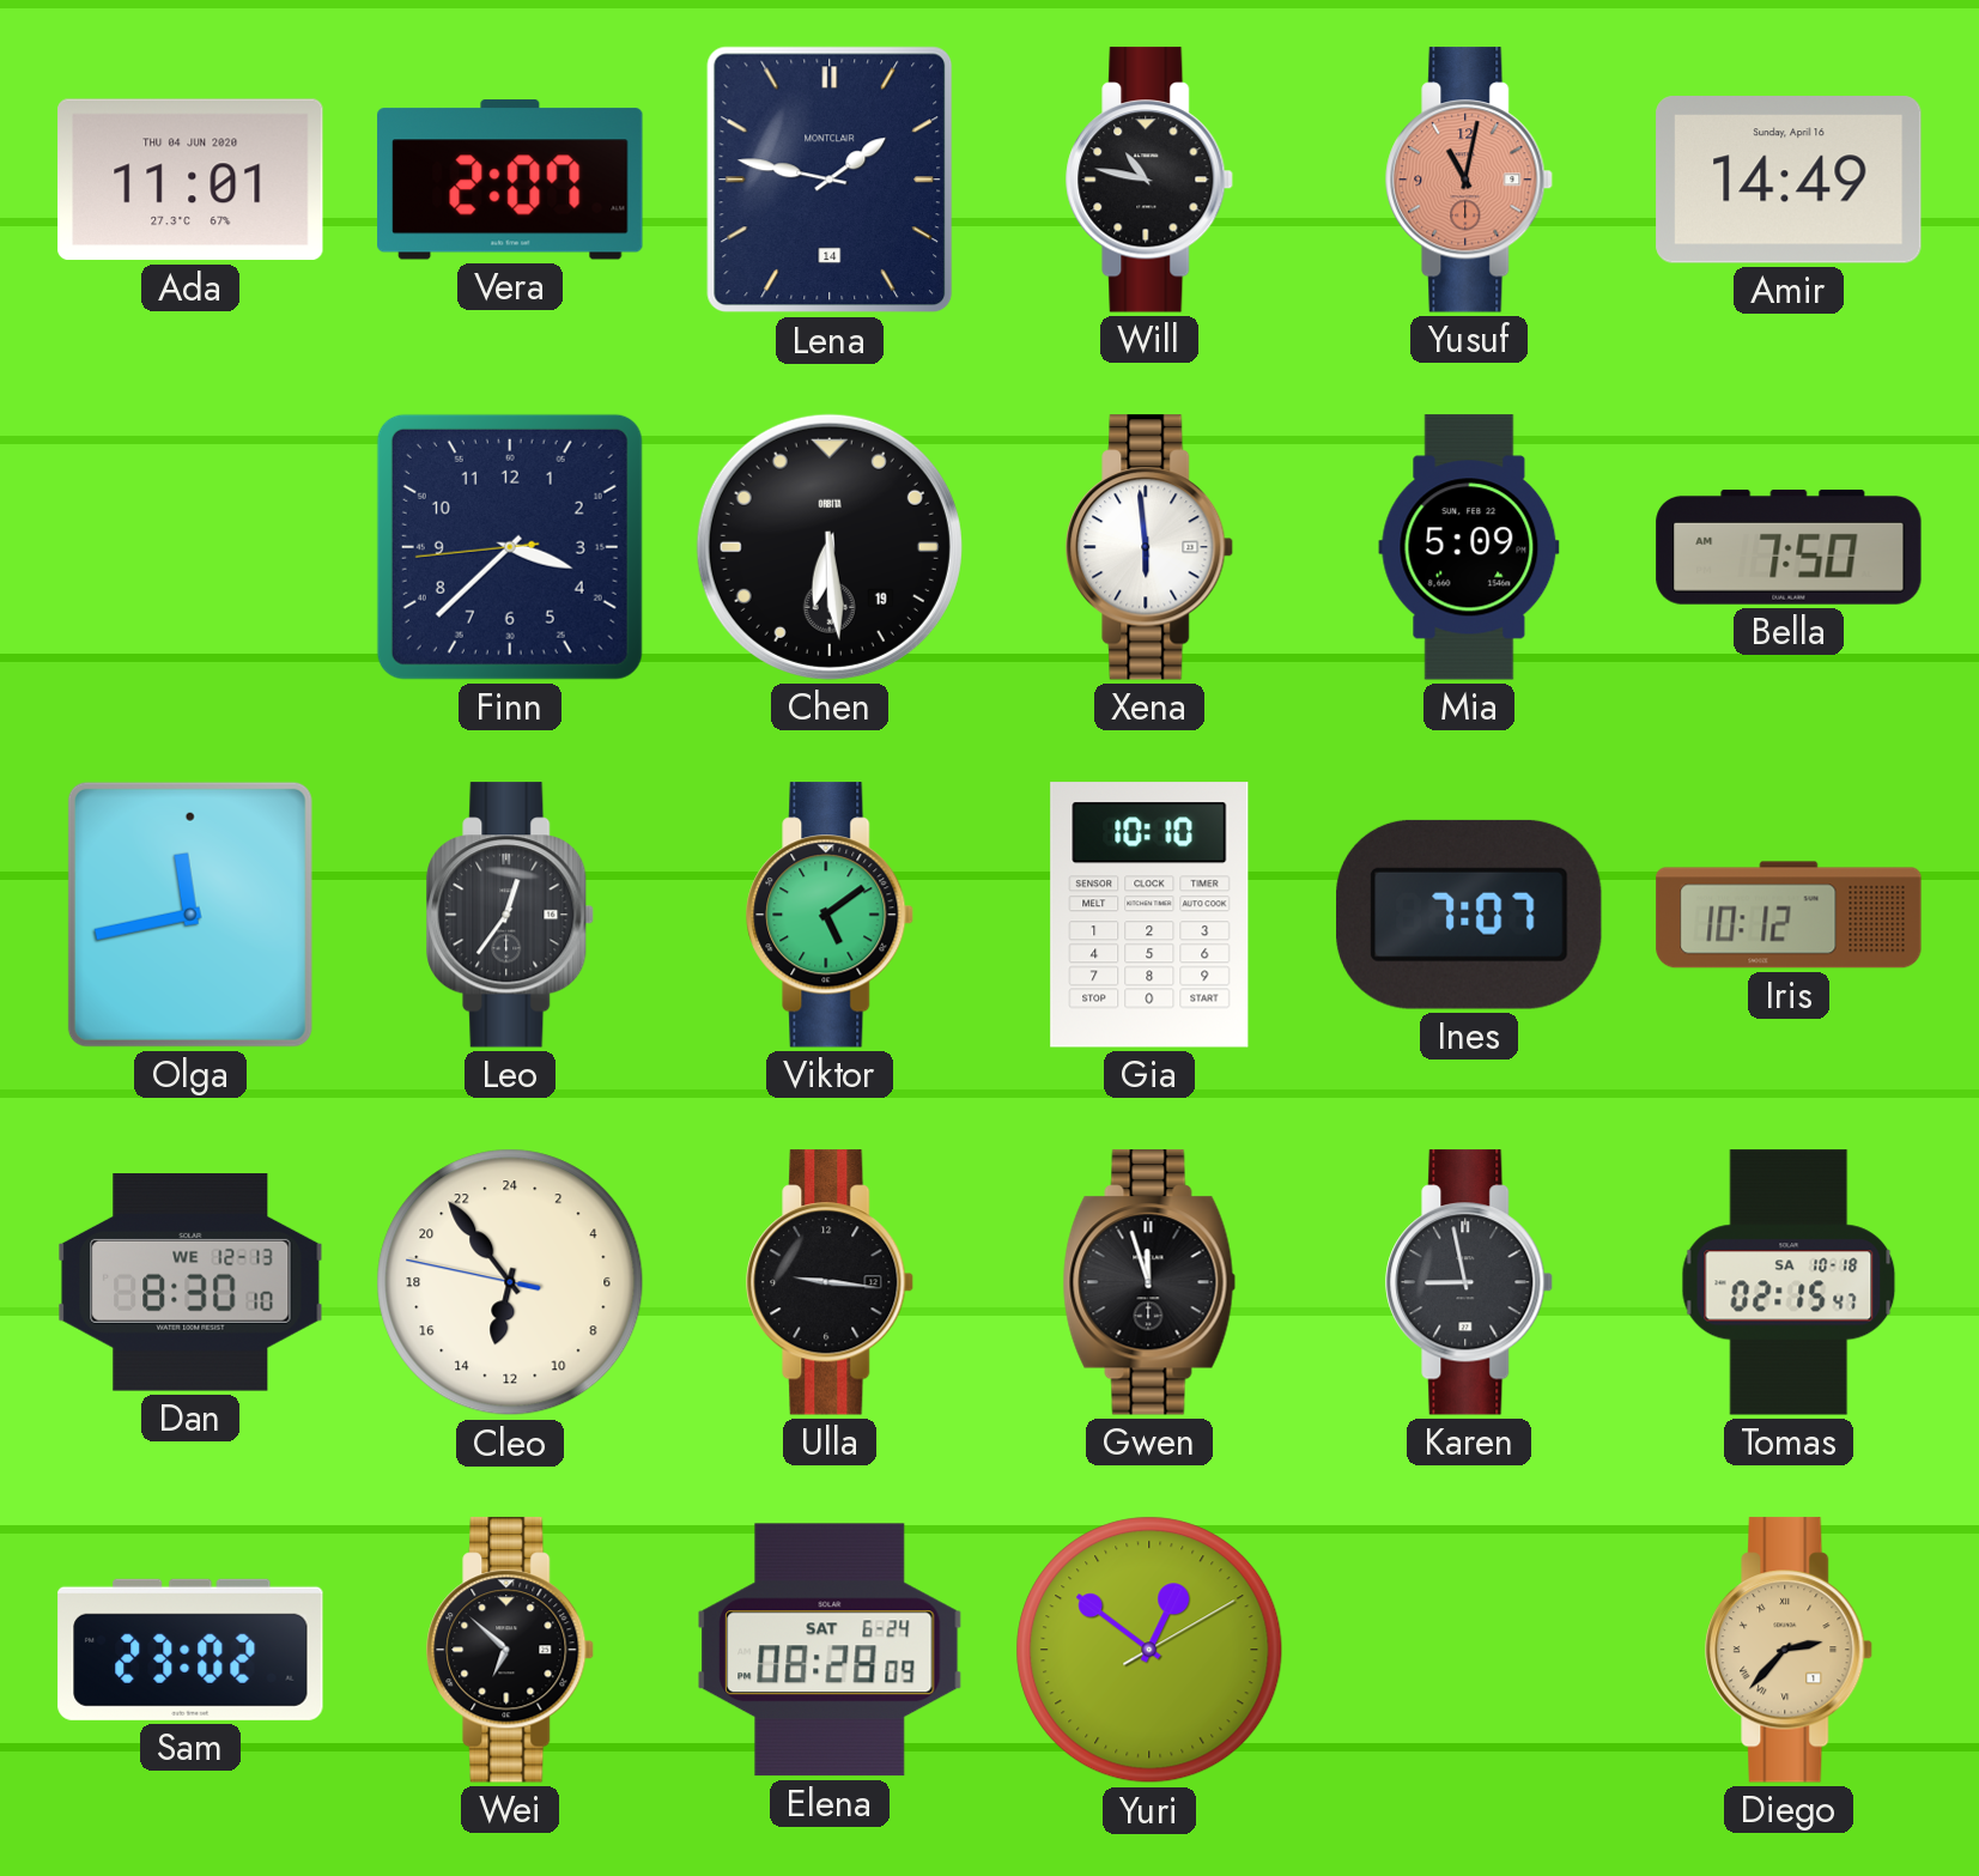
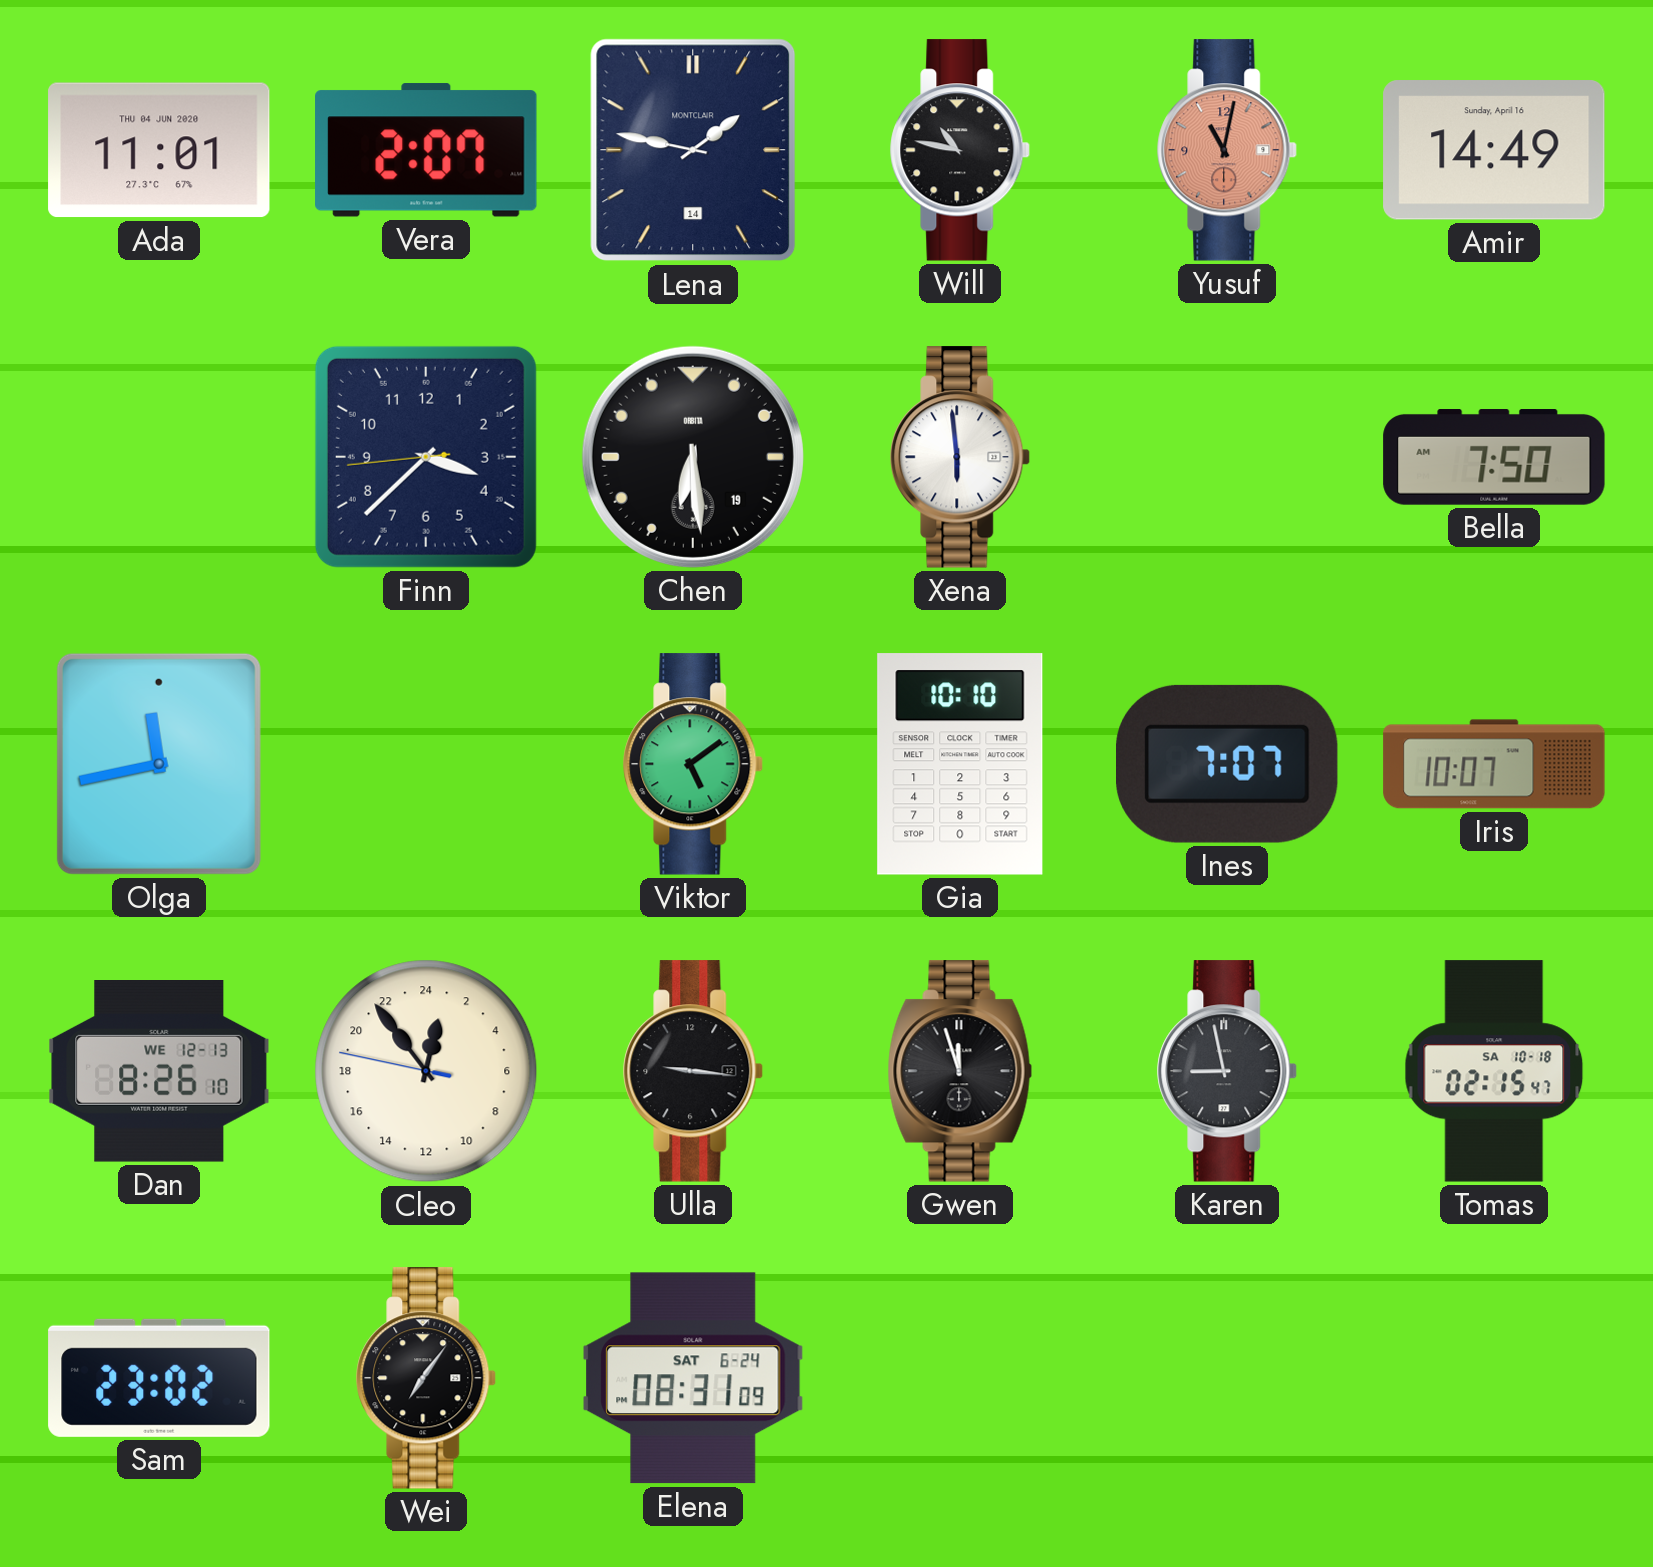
Mia: 5:09 -> none
Leo: 12:36 -> none
Iris: 10:12 -> 10:07
Dan: 8:30 -> 8:26
Cleo: 12:53 -> 0:53
Wei: 6:52 -> 7:06
Elena: 08:28 -> 08:31
Yuri: 12:51 -> none
Diego: 2:37 -> none
